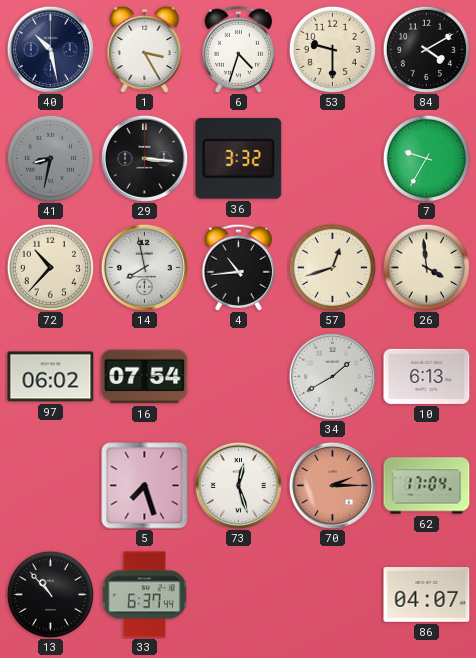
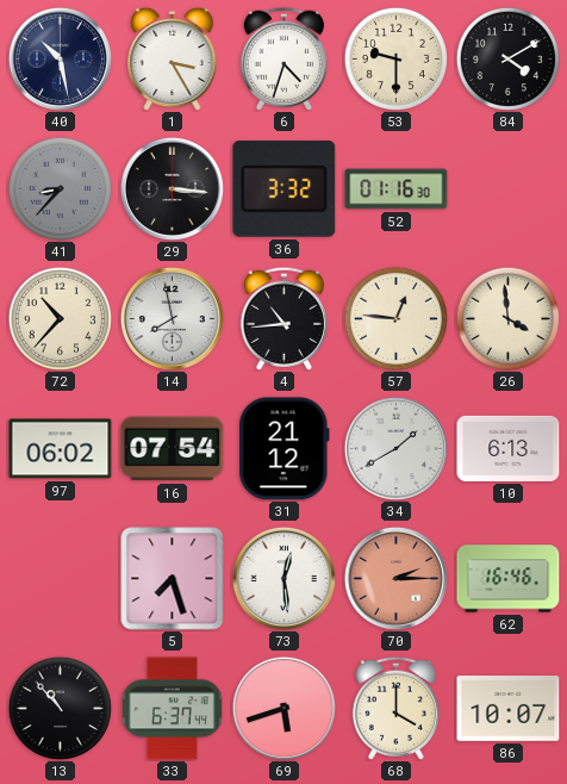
41: 8:32 -> 8:37
52: none -> 01:16
7: 9:35 -> none
57: 12:42 -> 12:46
31: none -> 21:12
73: 12:27 -> 12:29
62: 17:04 -> 16:46
69: none -> 5:42
68: none -> 4:00
86: 04:07 -> 10:07
